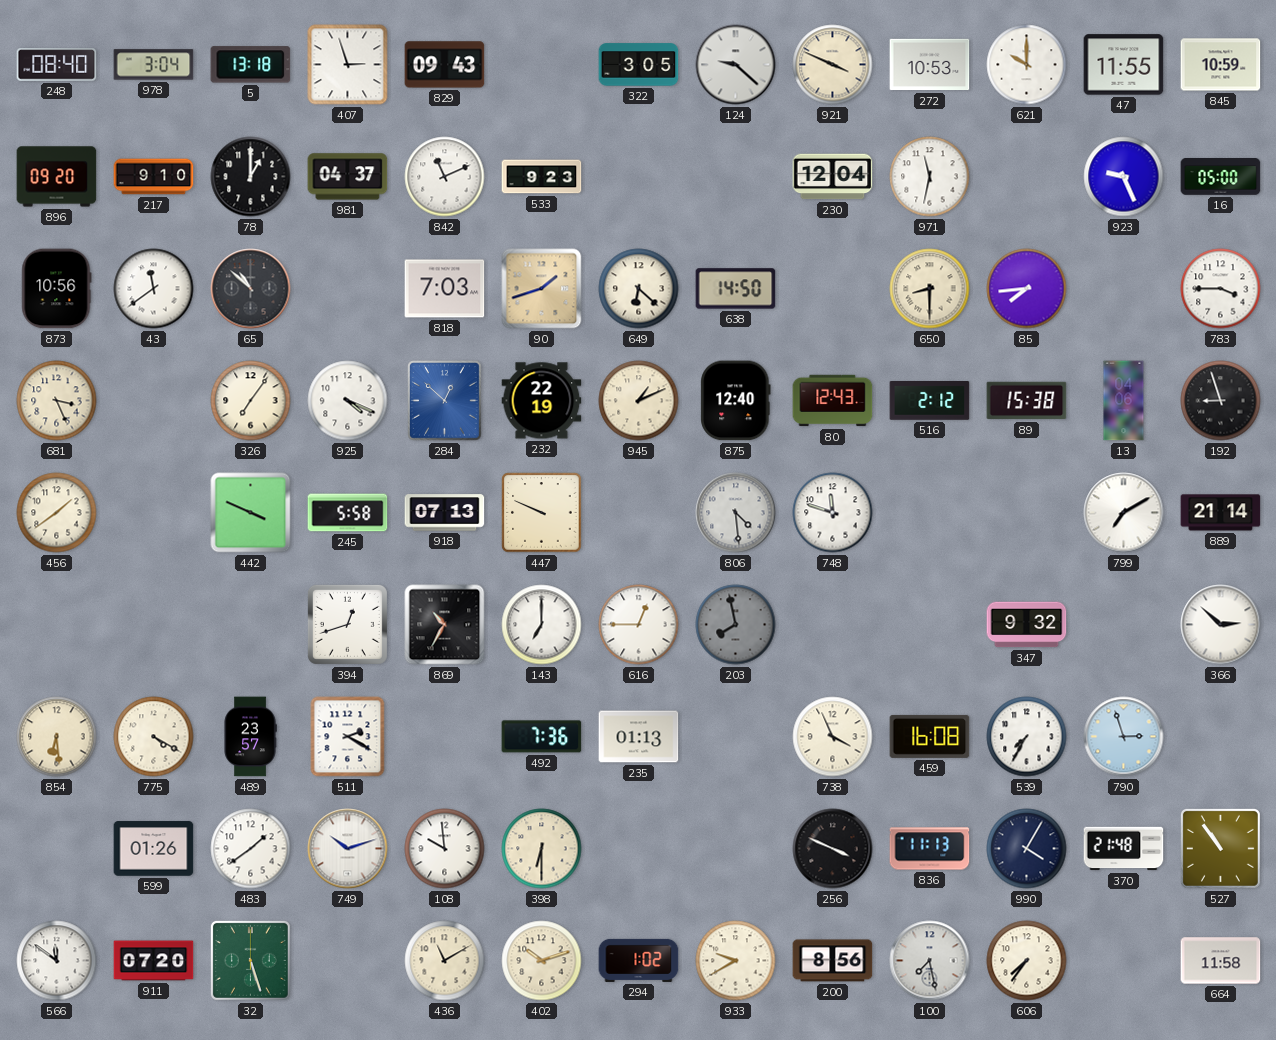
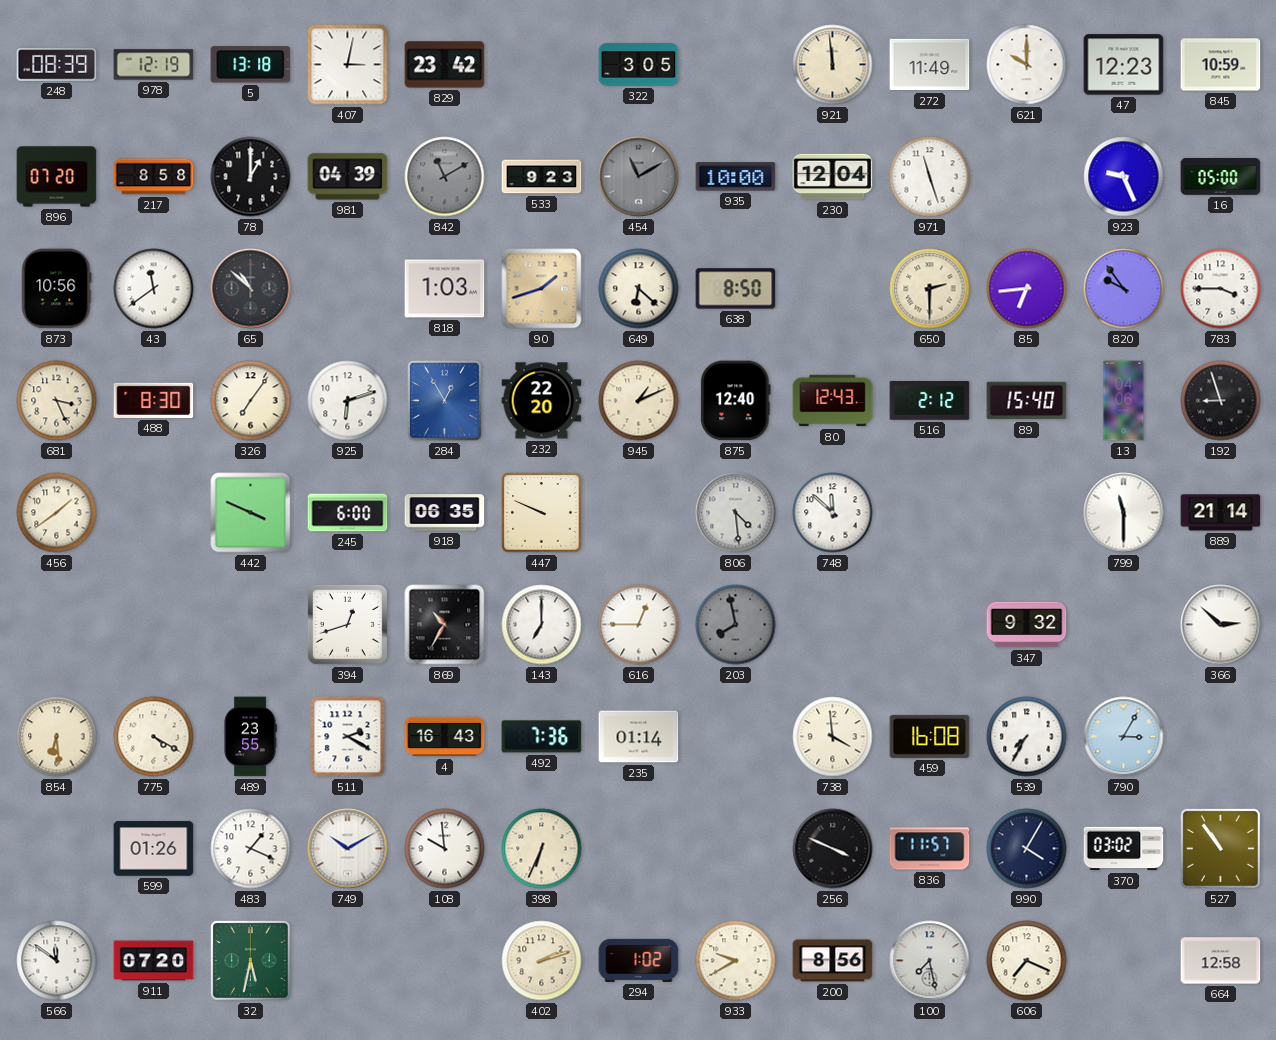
248: 08:40 -> 08:39
978: 3:04 -> 12:19
407: 2:57 -> 3:02
829: 09:43 -> 23:42
124: 9:22 -> none
921: 3:49 -> 11:59
272: 10:53 -> 11:49
47: 11:55 -> 12:23
896: 09:20 -> 07:20
217: 9:10 -> 8:58
981: 04:37 -> 04:39
842: 11:11 -> 11:10
842 dial: white -> grey
454: none -> 11:10
935: none -> 10:00
971: 11:32 -> 11:27
818: 7:03 -> 1:03
638: 14:50 -> 8:50
650: 8:30 -> 2:30
85: 7:44 -> 6:44
820: none -> 9:54
488: none -> 8:30
925: 4:19 -> 6:12
284: 12:52 -> 12:55
232: 22:19 -> 22:20
89: 15:38 -> 15:40
245: 5:58 -> 6:00
918: 07:13 -> 06:35
748: 11:48 -> 11:52
799: 7:10 -> 11:30
489: 23:57 -> 23:55
4: none -> 16:43
235: 01:13 -> 01:14
738: 3:56 -> 3:59
790: 2:57 -> 3:05
483: 1:39 -> 1:19
749: 10:12 -> 10:10
398: 6:30 -> 6:34
836: 11:13 -> 11:57
370: 21:48 -> 03:02
32: 5:27 -> 5:32
436: 11:10 -> none
402: 10:12 -> 2:12
606: 7:36 -> 7:19
664: 11:58 -> 12:58
